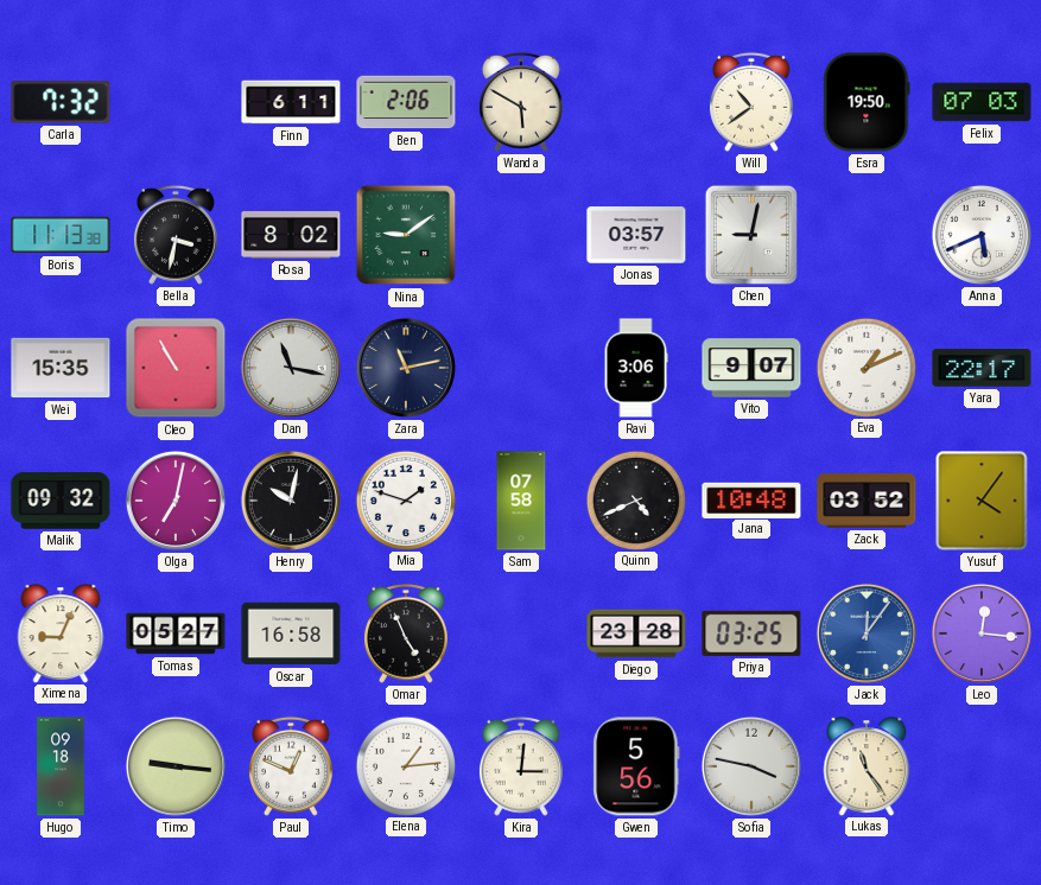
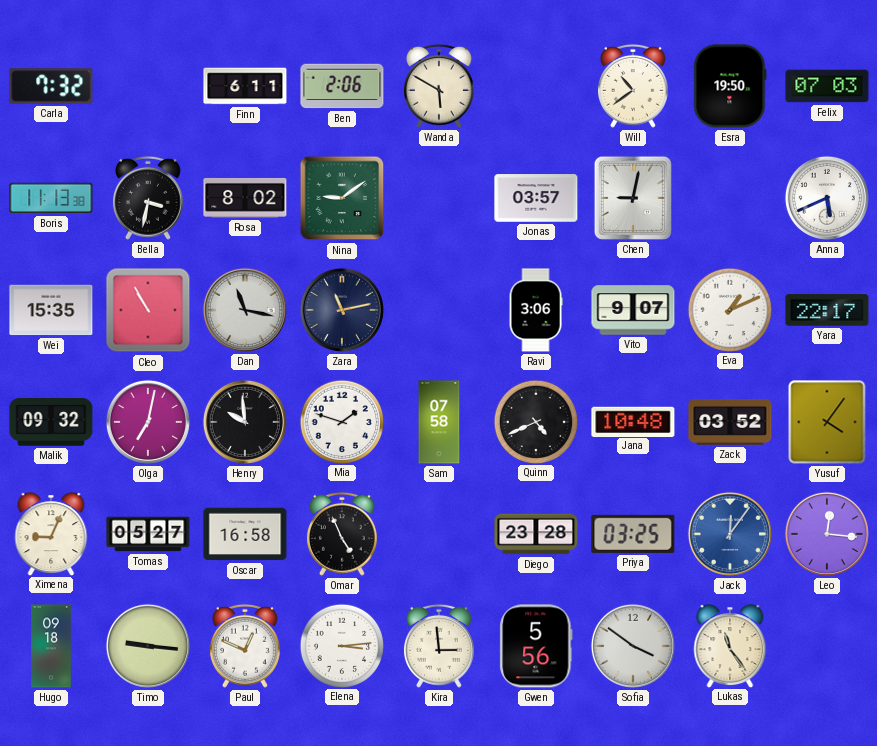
Henry: 10:02 -> 9:59
Elena: 1:14 -> 3:14
Kira: 3:01 -> 2:59
Sofia: 3:47 -> 3:51
